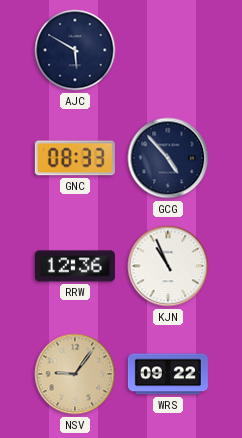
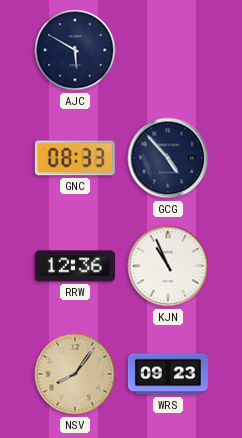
NSV: 9:06 -> 8:06
WRS: 09:22 -> 09:23
